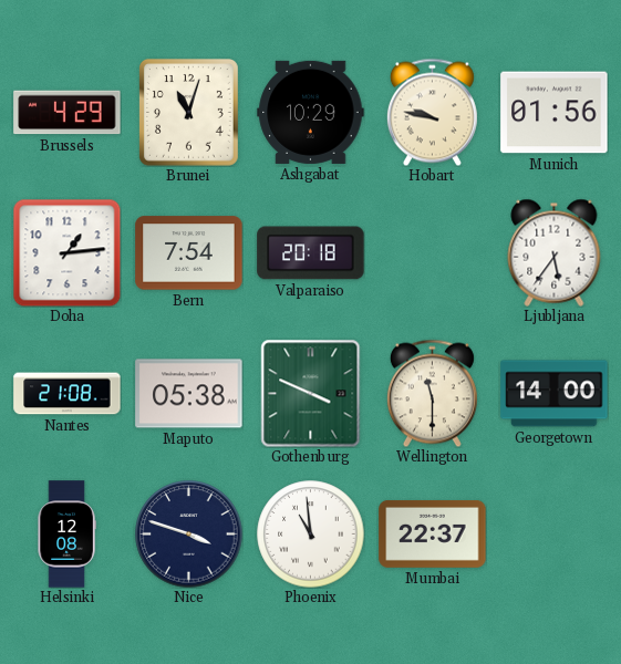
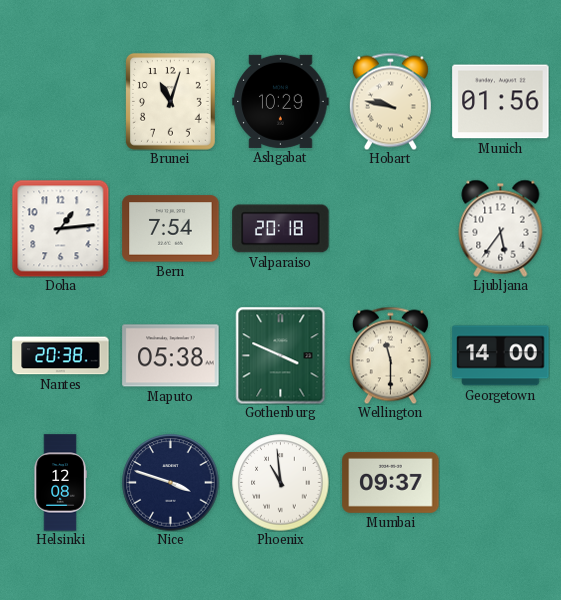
Brussels: 4:29 -> none
Nantes: 21:08 -> 20:38
Mumbai: 22:37 -> 09:37
